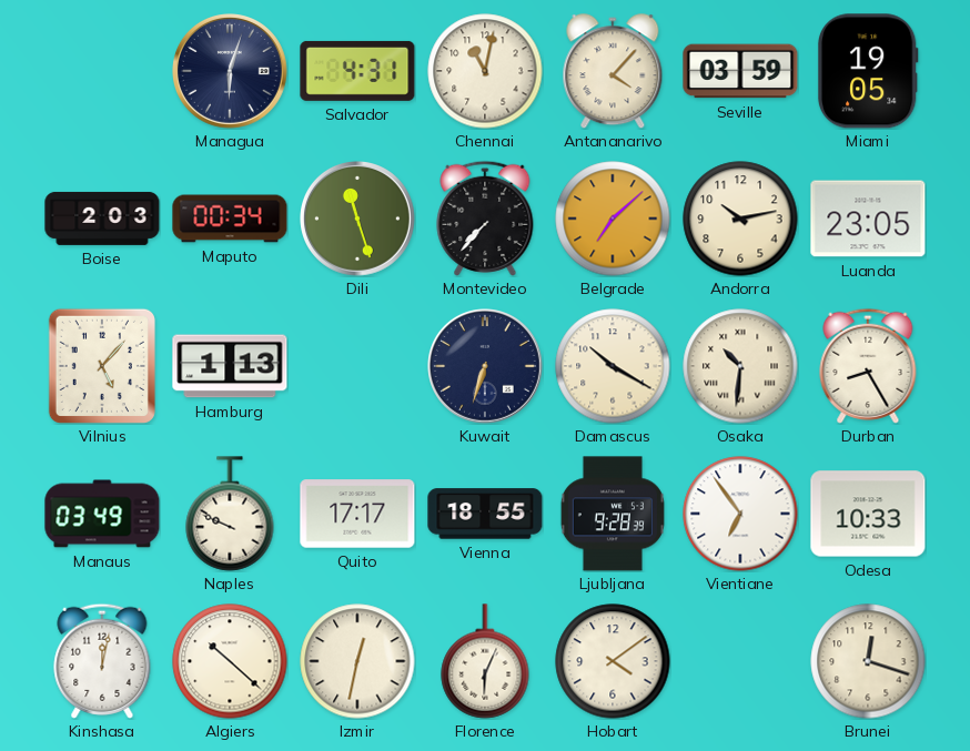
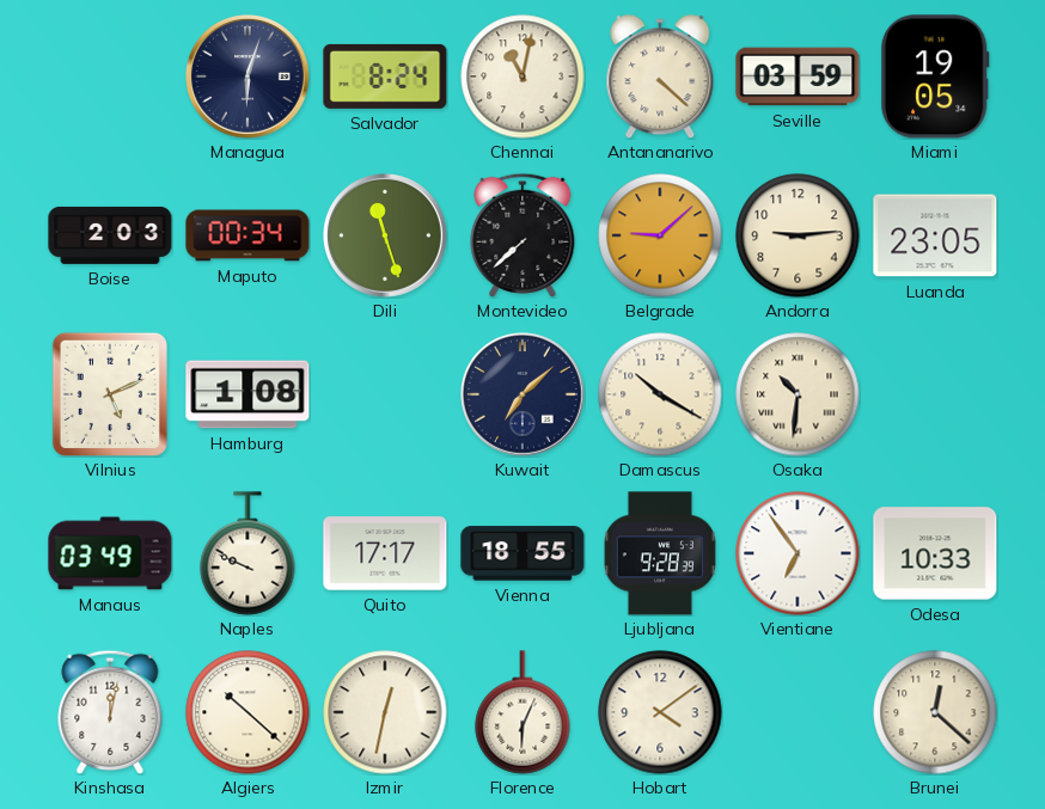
Salvador: 4:31 -> 8:24
Antananarivo: 4:07 -> 4:22
Montevideo: 7:37 -> 7:38
Belgrade: 7:08 -> 9:08
Andorra: 10:13 -> 9:14
Vilnius: 5:07 -> 5:11
Hamburg: 1:13 -> 1:08
Kuwait: 6:33 -> 7:08
Durban: 8:25 -> none
Brunei: 12:18 -> 12:22
